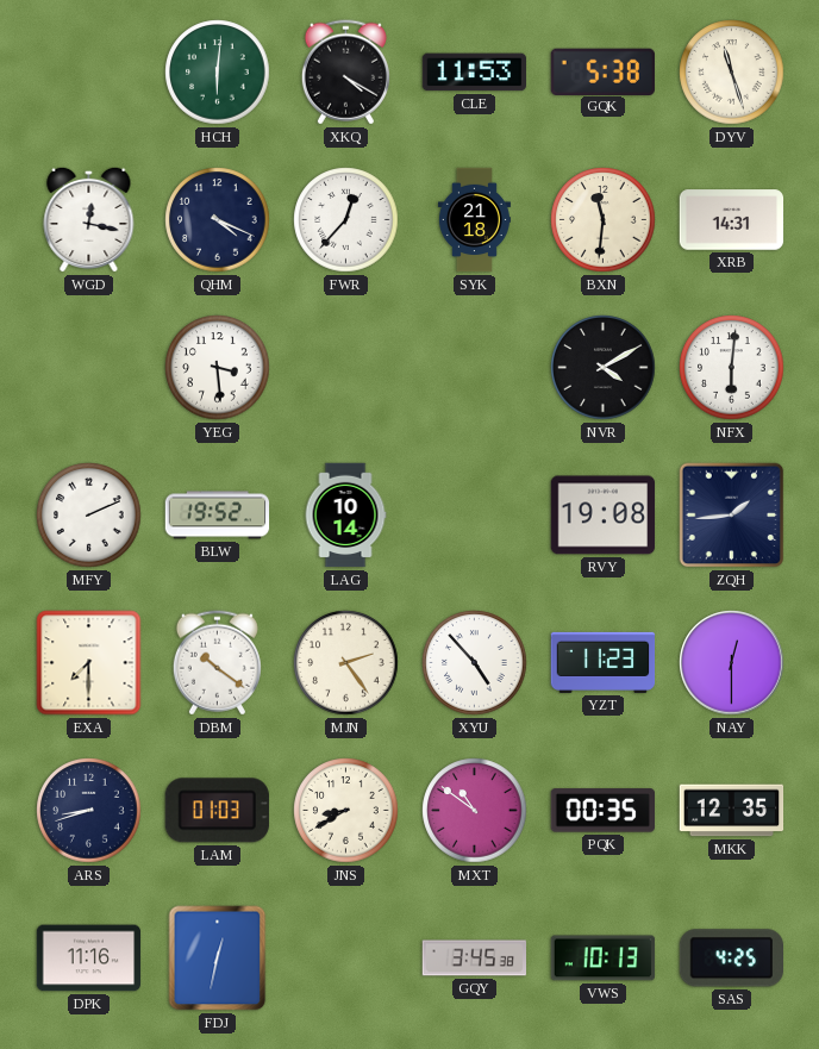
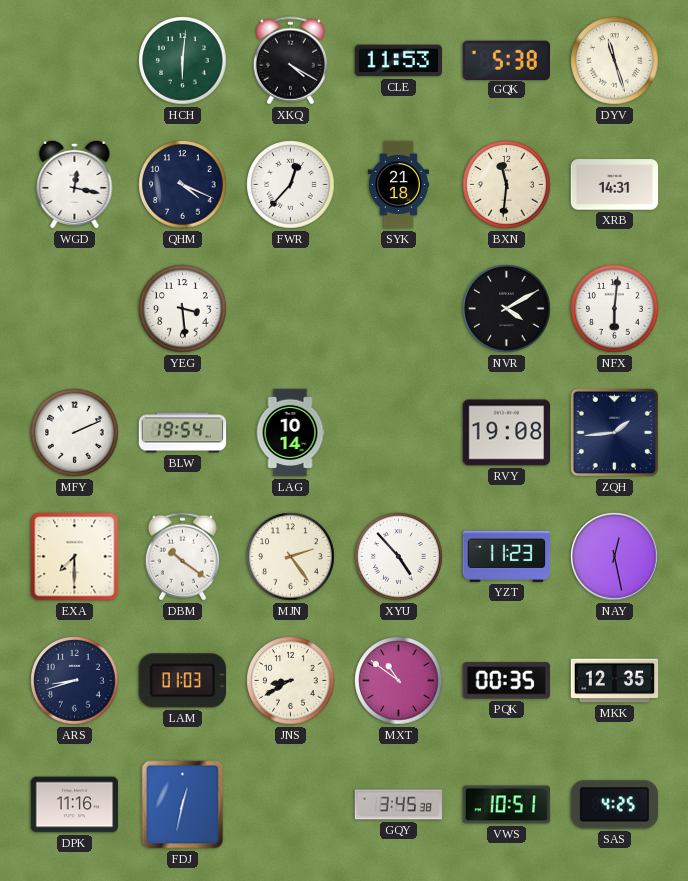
BLW: 19:52 -> 19:54
NAY: 12:30 -> 12:28
VWS: 10:13 -> 10:51
